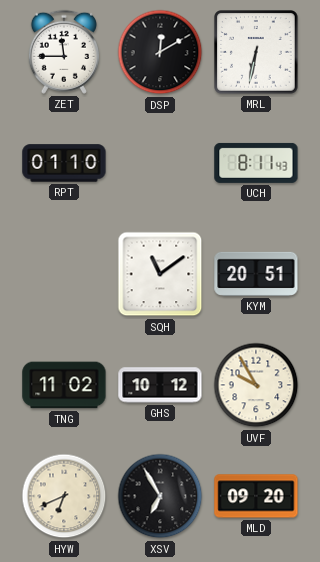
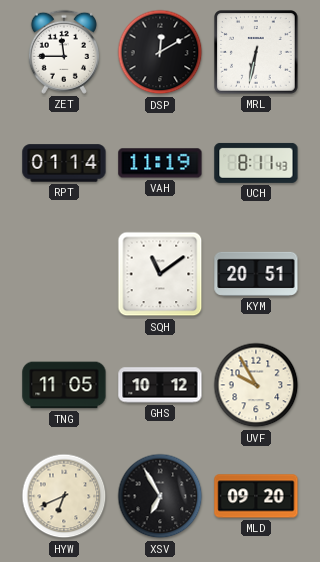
RPT: 01:10 -> 01:14
VAH: none -> 11:19
TNG: 11:02 -> 11:05
